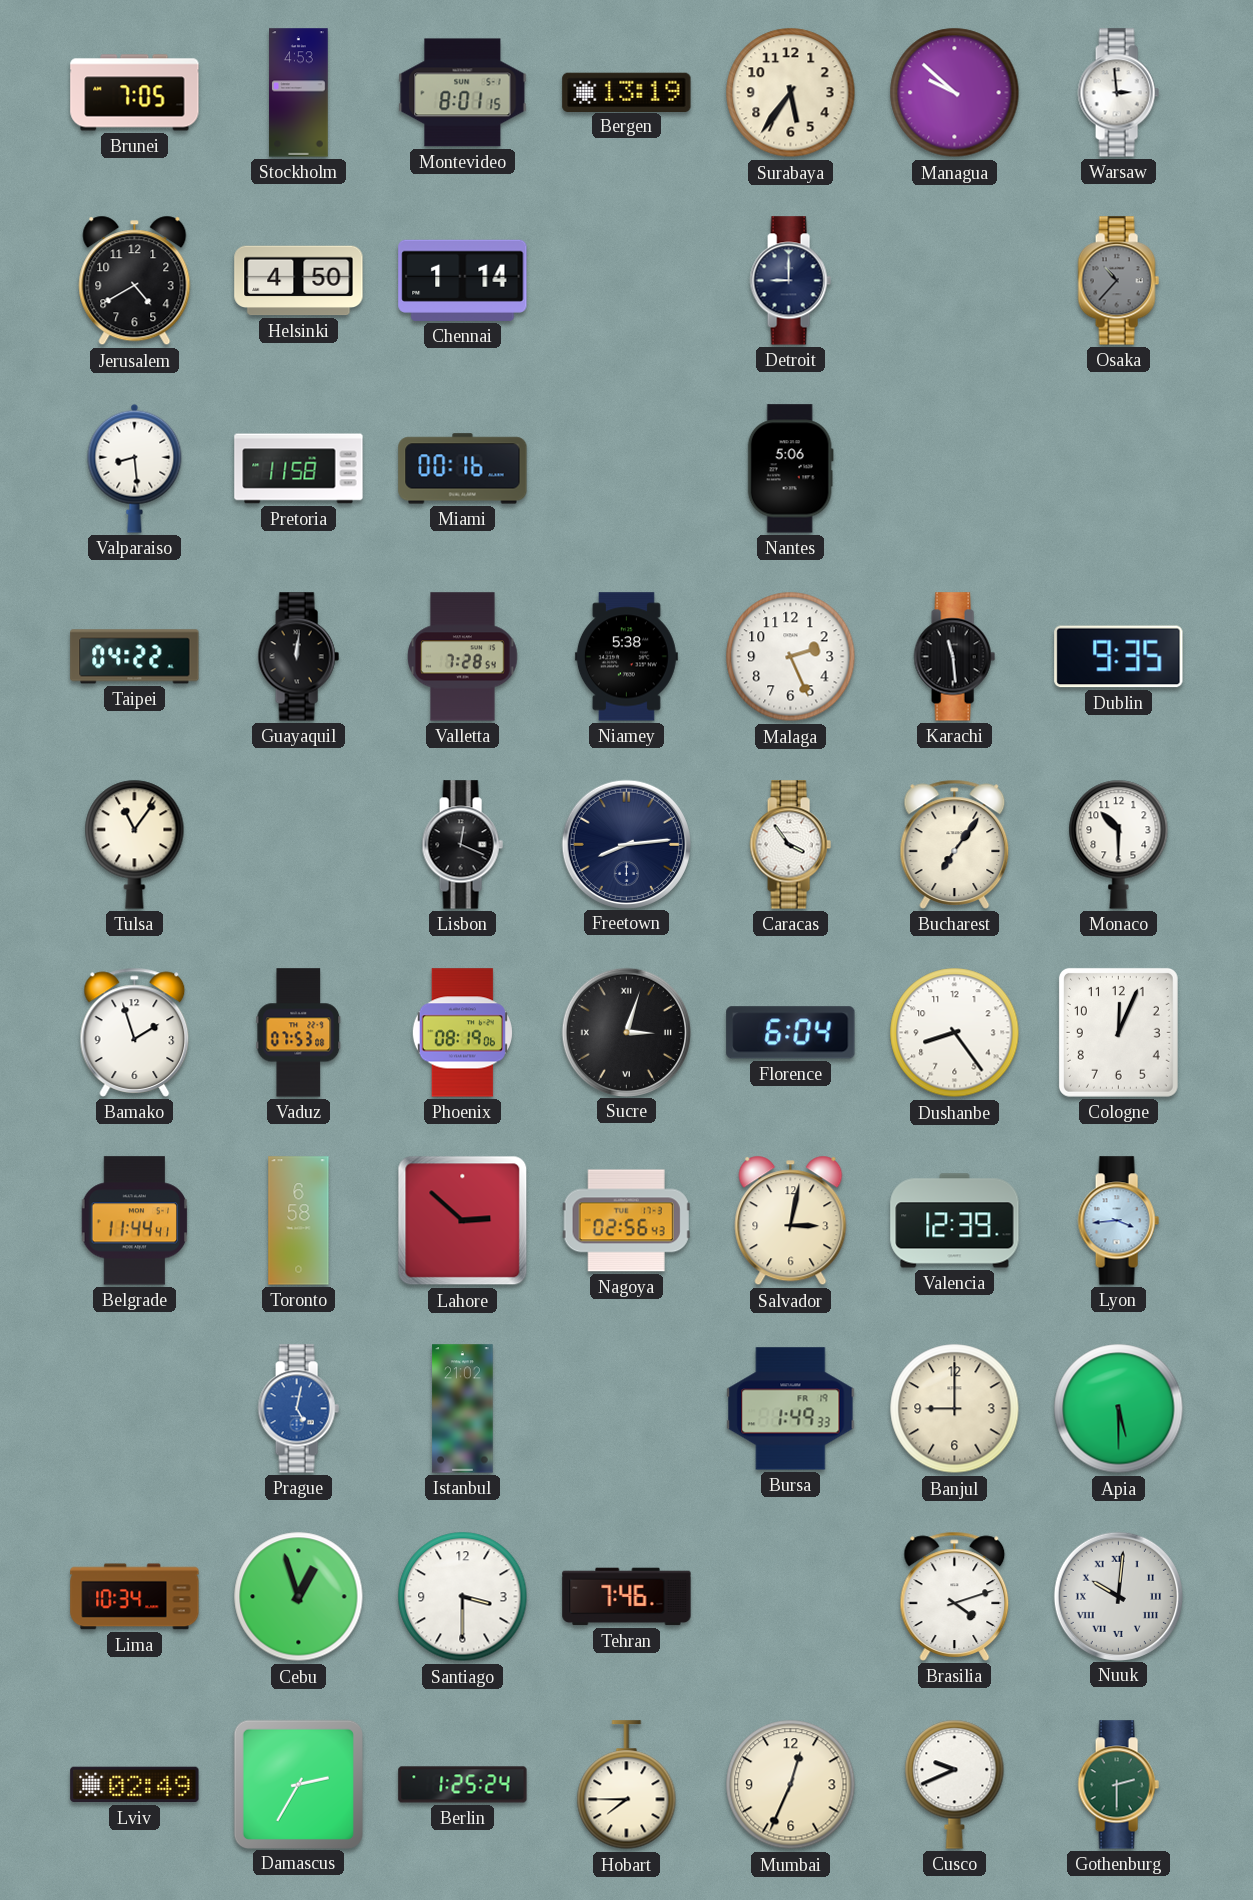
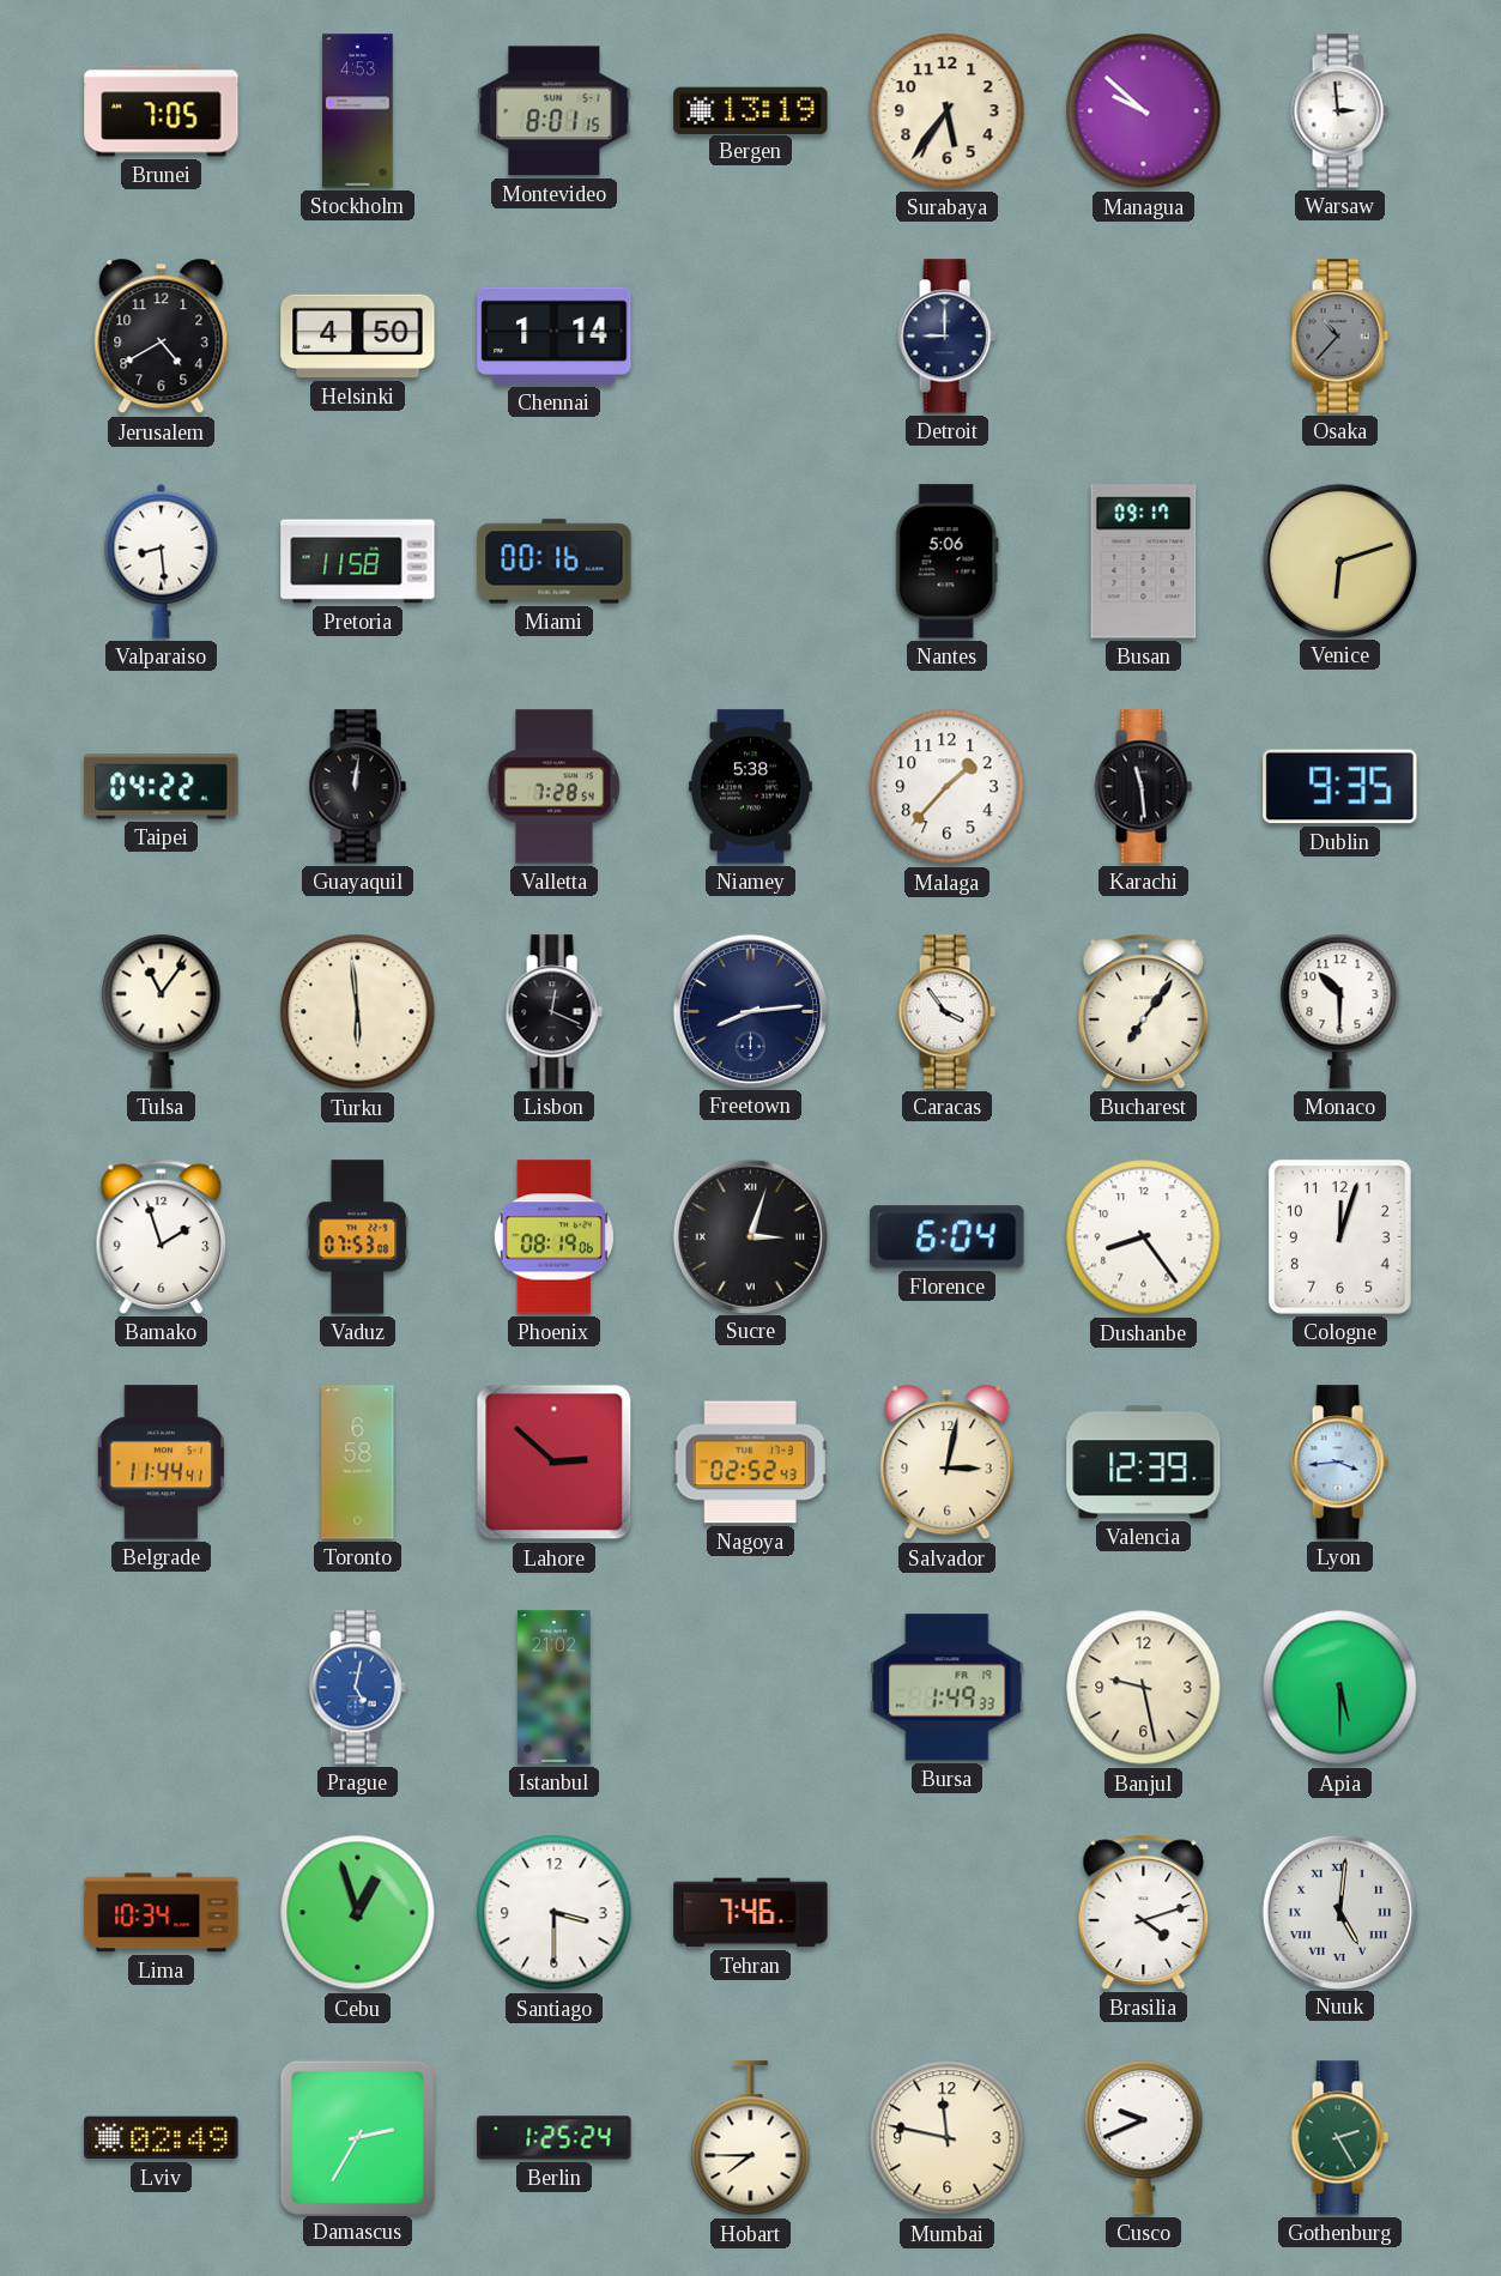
Busan: none -> 09:17
Venice: none -> 6:12
Malaga: 2:26 -> 1:37
Turku: none -> 5:59
Cologne: 12:04 -> 12:03
Nagoya: 02:56 -> 02:52
Banjul: 9:00 -> 9:28
Nuuk: 10:01 -> 5:01
Mumbai: 12:34 -> 11:47
Gothenburg: 2:30 -> 2:25
